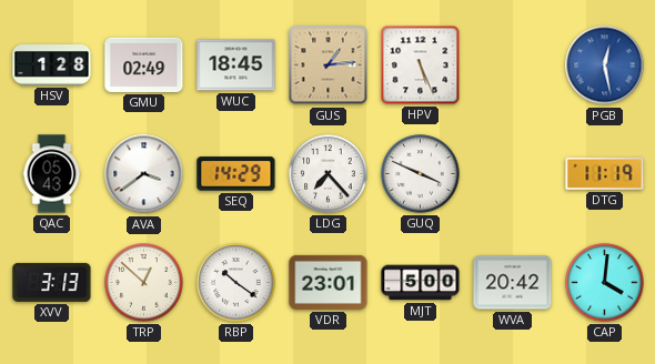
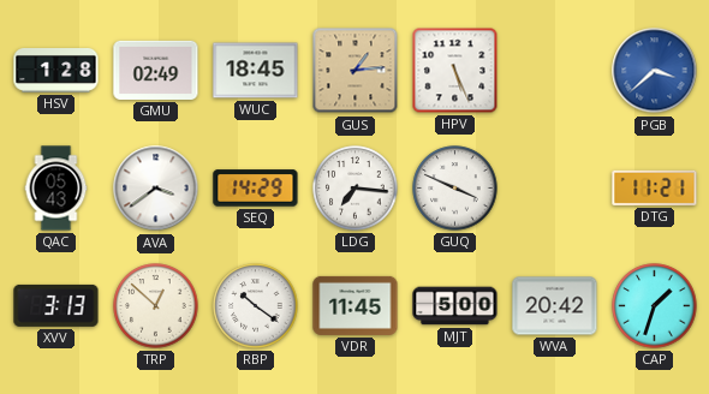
PGB: 12:28 -> 3:38
LDG: 7:23 -> 7:16
DTG: 11:19 -> 11:21
VDR: 23:01 -> 11:45
CAP: 4:01 -> 1:33
